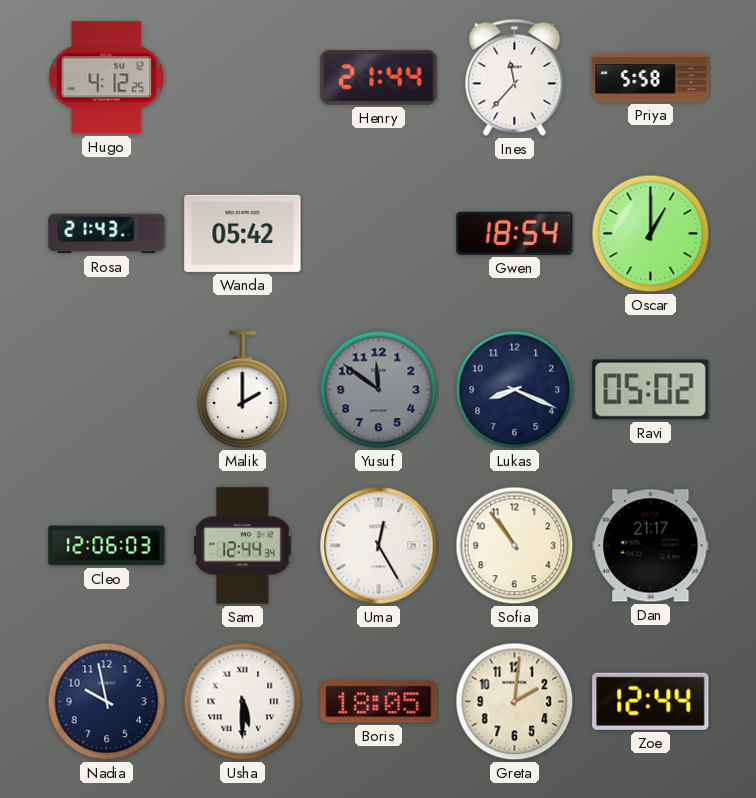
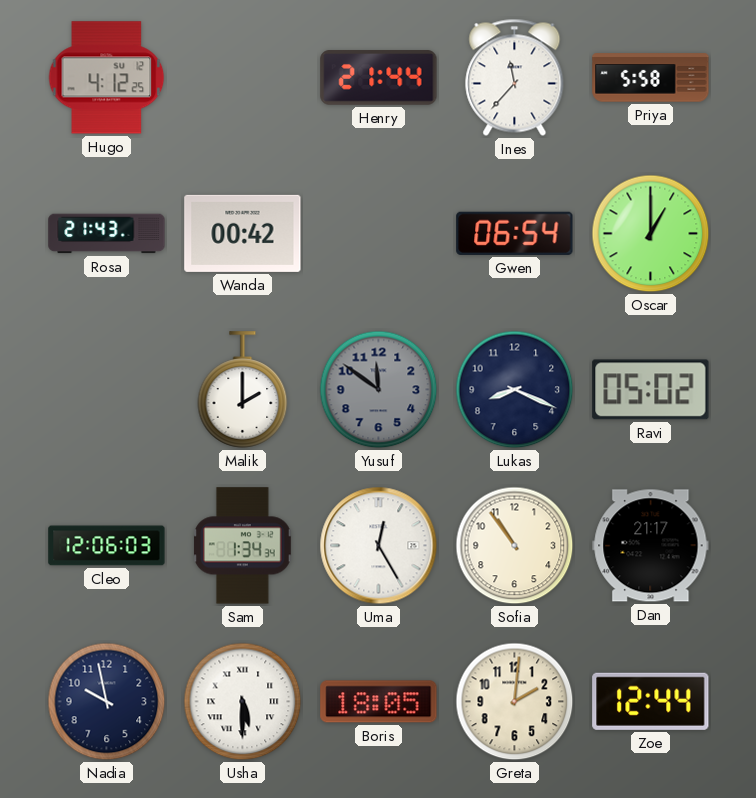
Wanda: 05:42 -> 00:42
Gwen: 18:54 -> 06:54
Sam: 12:44 -> 1:34
